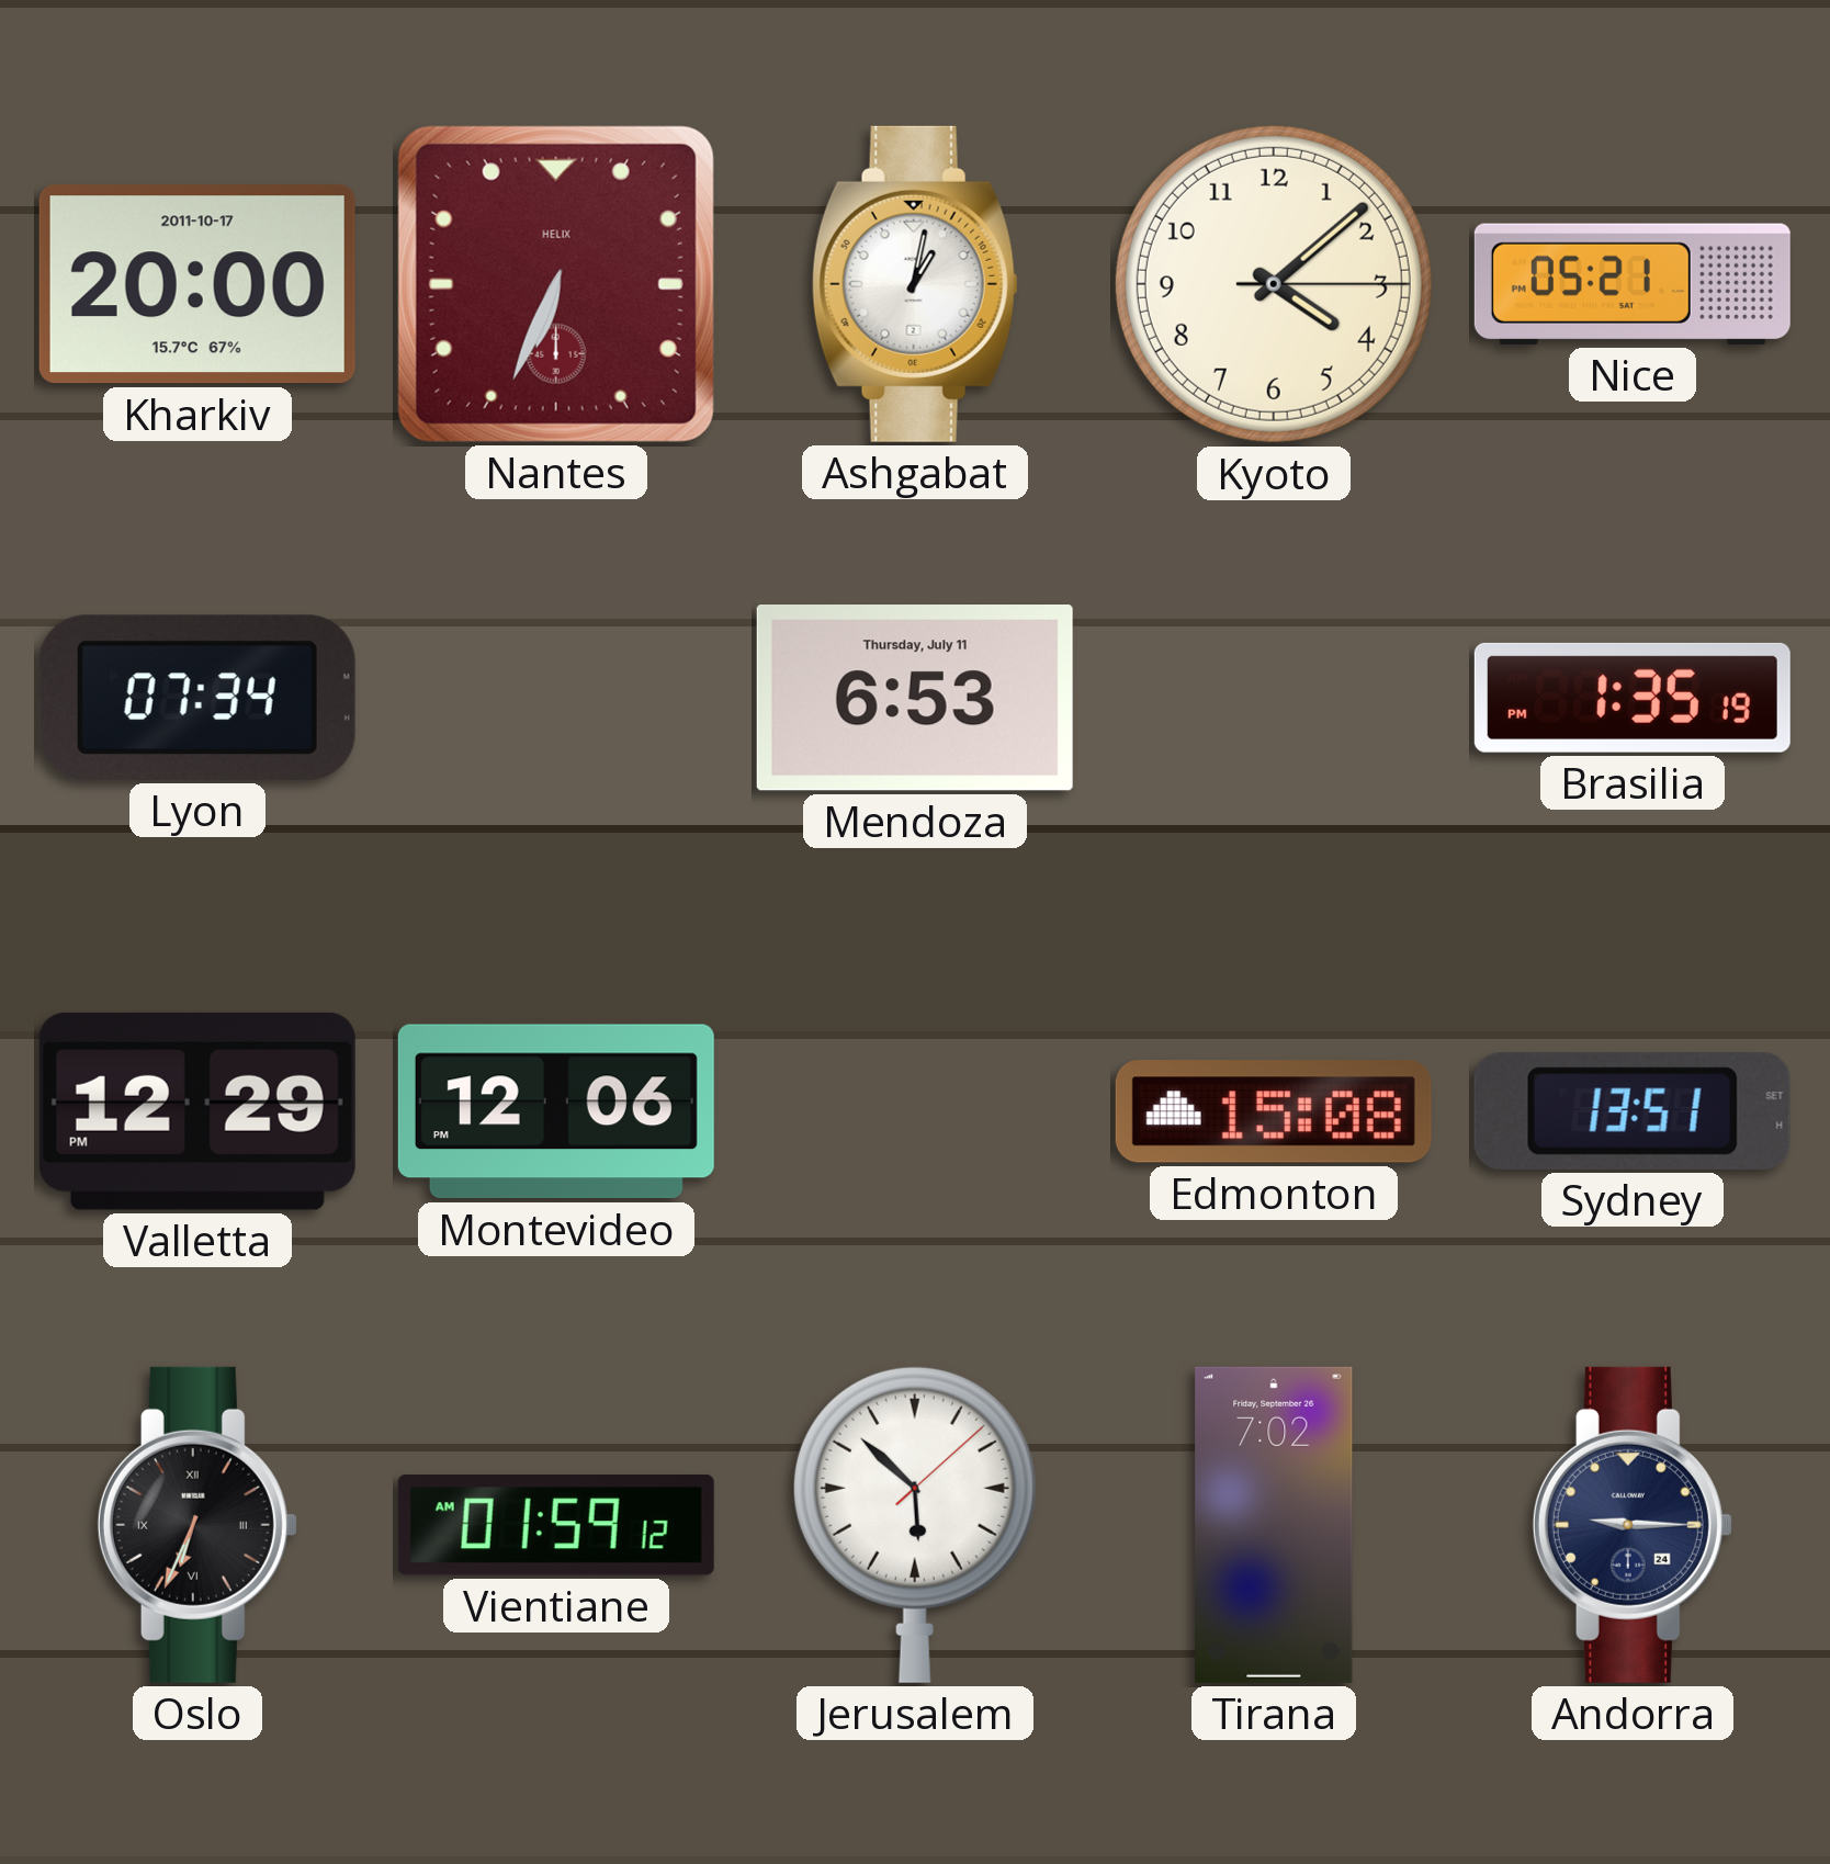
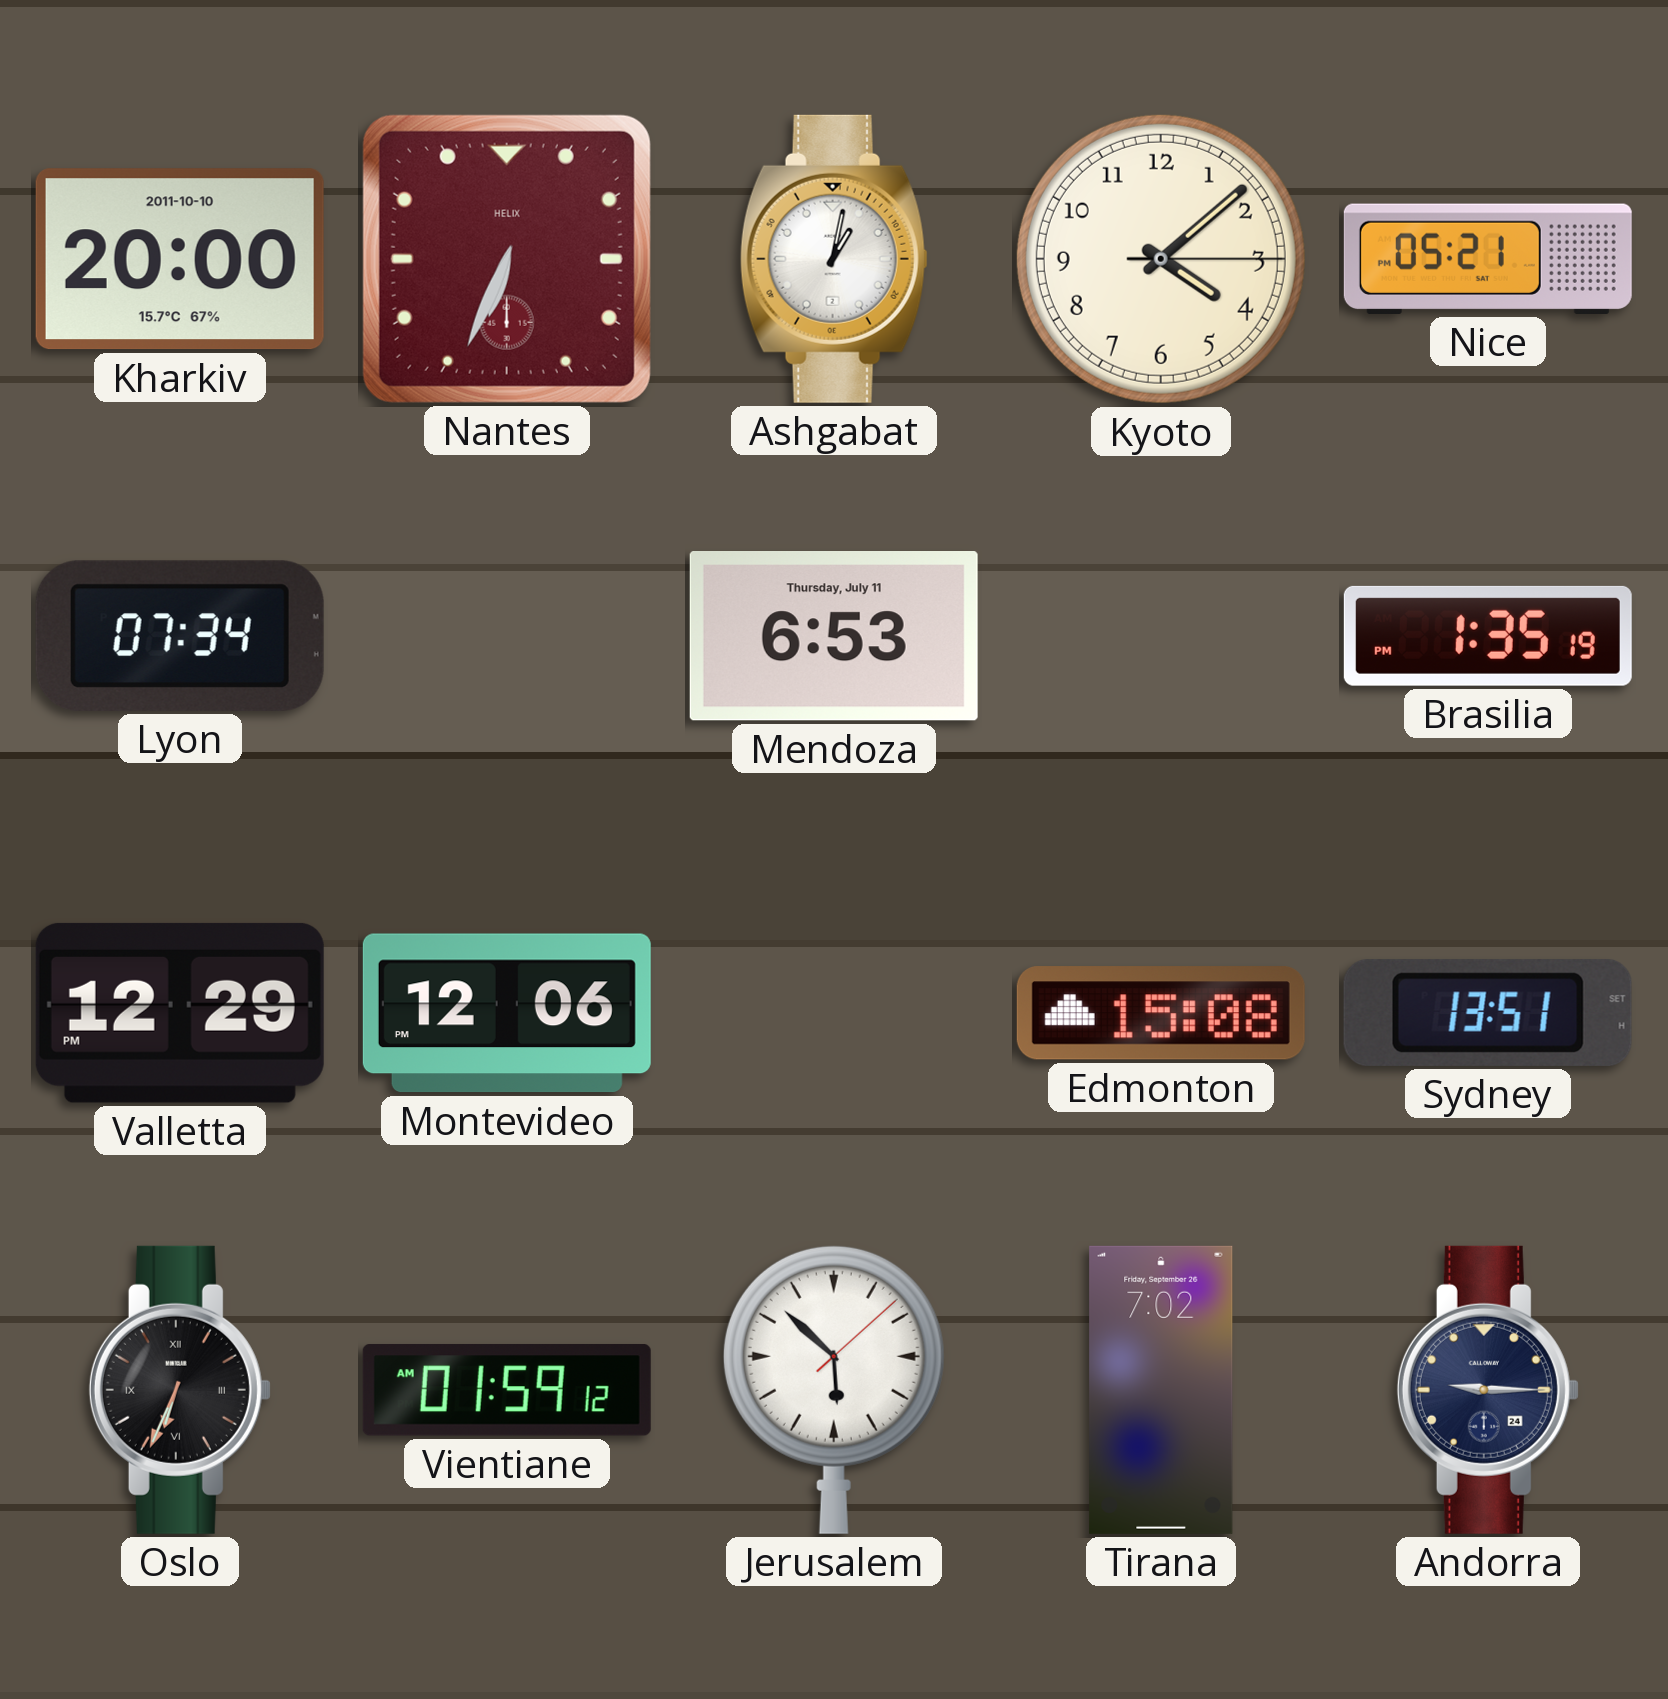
Kharkiv date: 2011-10-17 -> 2011-10-10
